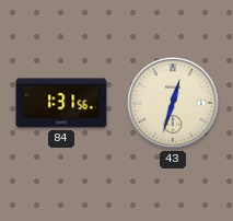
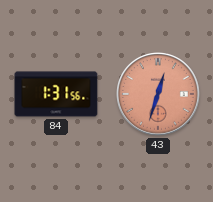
43 dial: cream -> salmon
